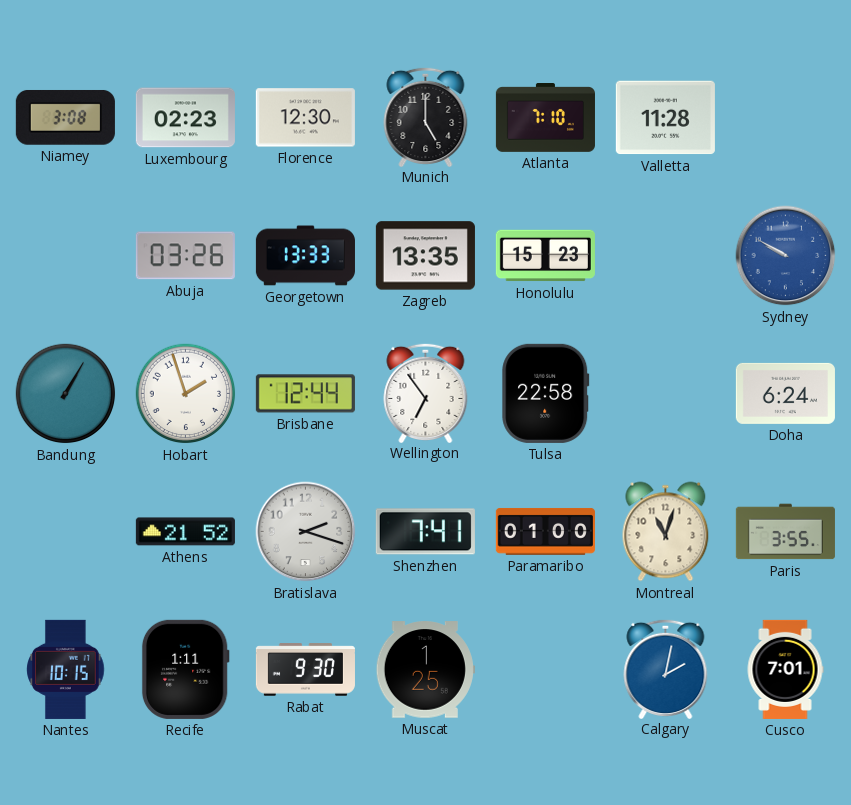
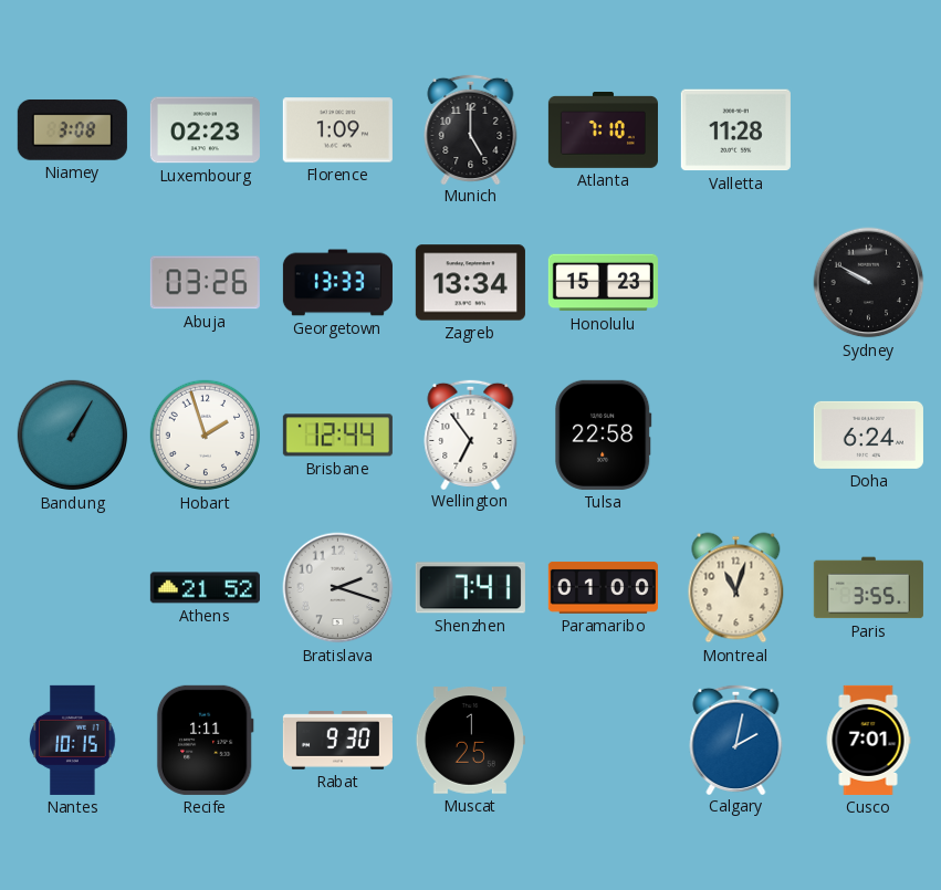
Florence: 12:30 -> 1:09
Zagreb: 13:35 -> 13:34
Sydney dial: blue -> black
